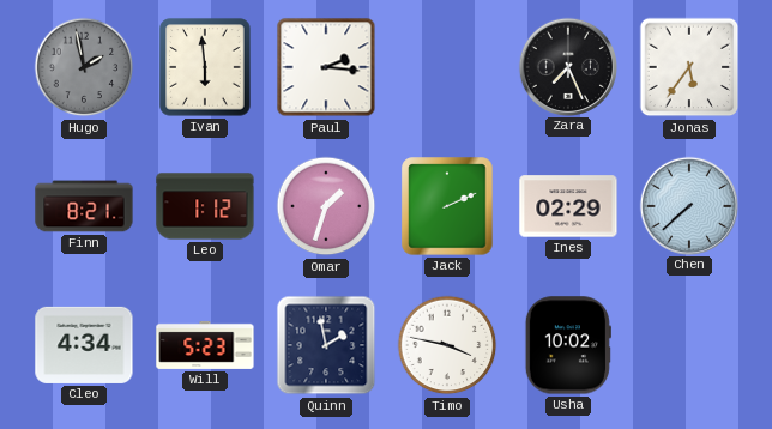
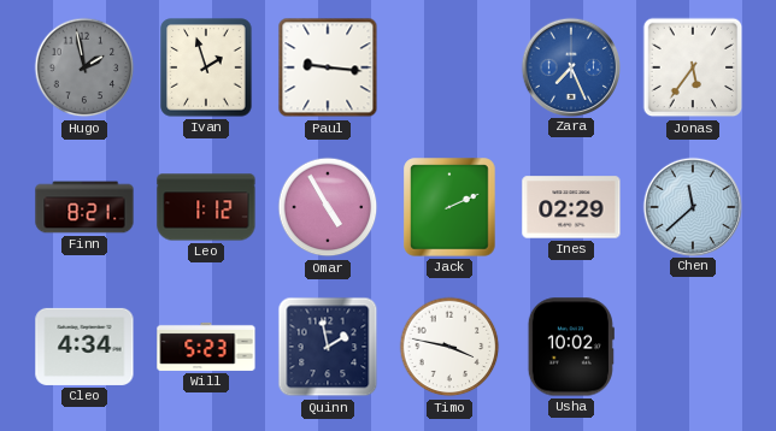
Ivan: 5:59 -> 1:57
Paul: 2:16 -> 9:16
Zara dial: black -> blue
Omar: 1:33 -> 4:55
Chen: 7:38 -> 11:38
